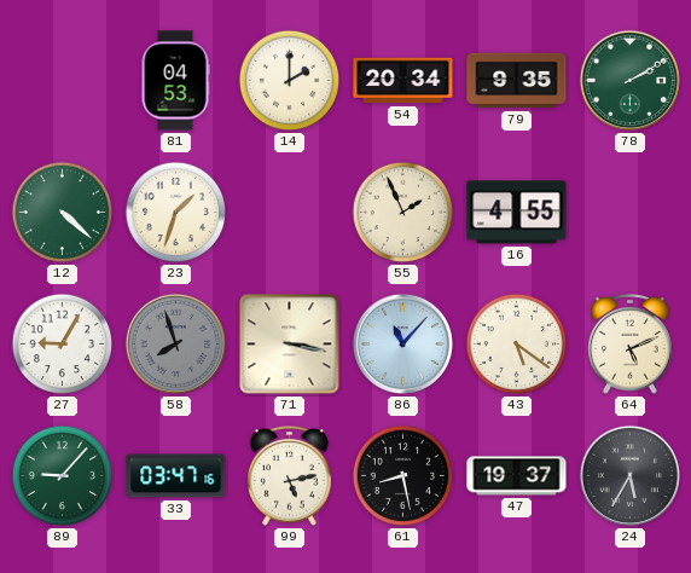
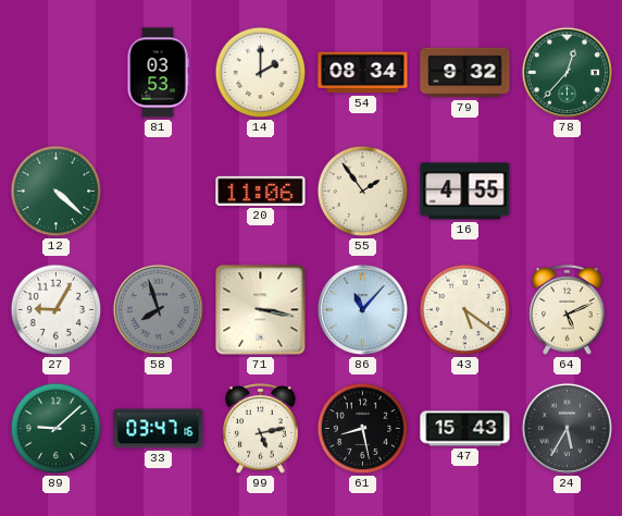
81: 04:53 -> 03:53
54: 20:34 -> 08:34
79: 9:35 -> 9:32
78: 2:10 -> 12:37
23: 1:33 -> none
20: none -> 11:06
55: 1:56 -> 1:54
89: 9:07 -> 9:08
47: 19:37 -> 15:43
